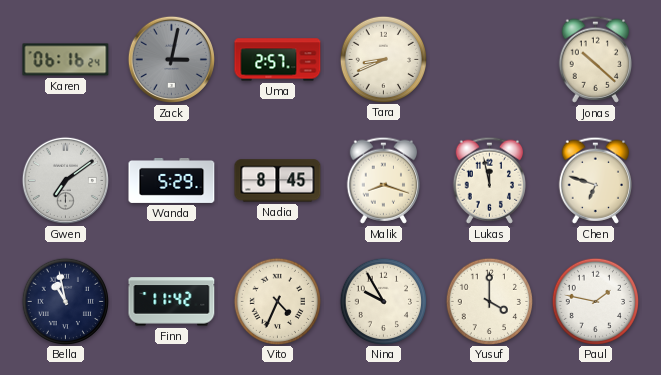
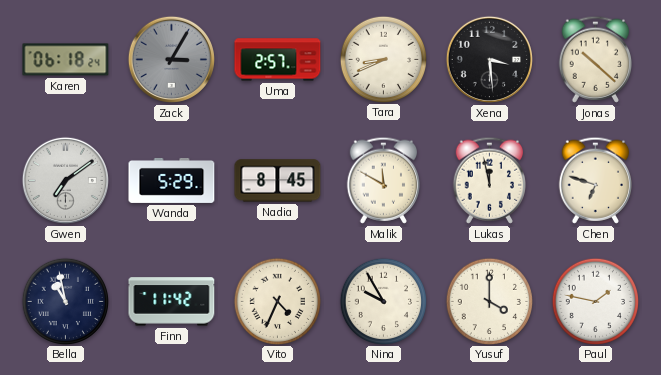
Karen: 06:16 -> 06:18
Zack: 3:02 -> 3:05
Xena: none -> 3:29
Malik: 8:18 -> 11:50
